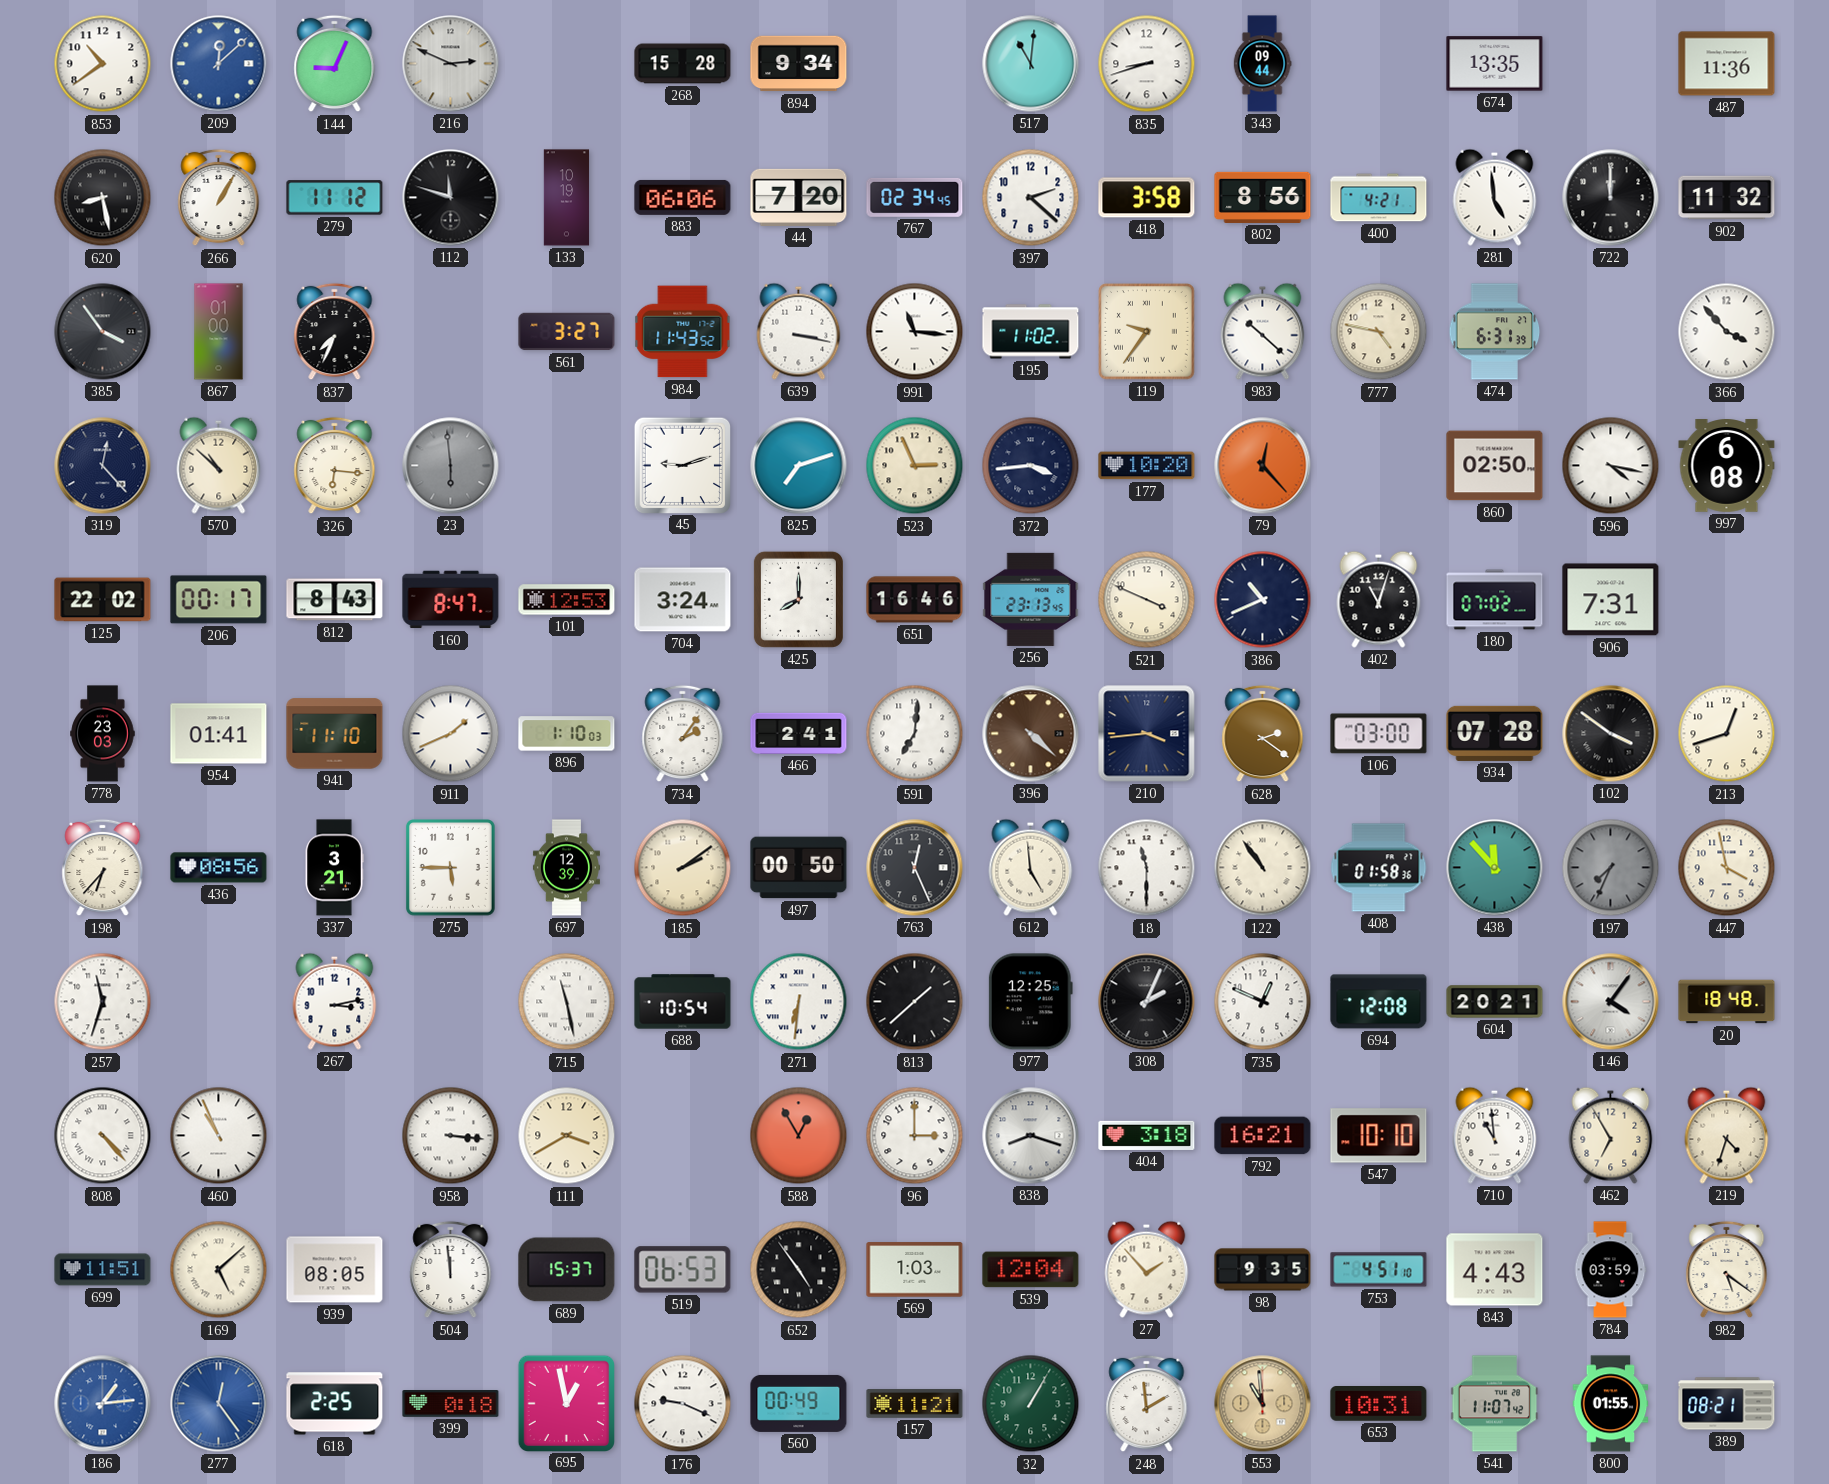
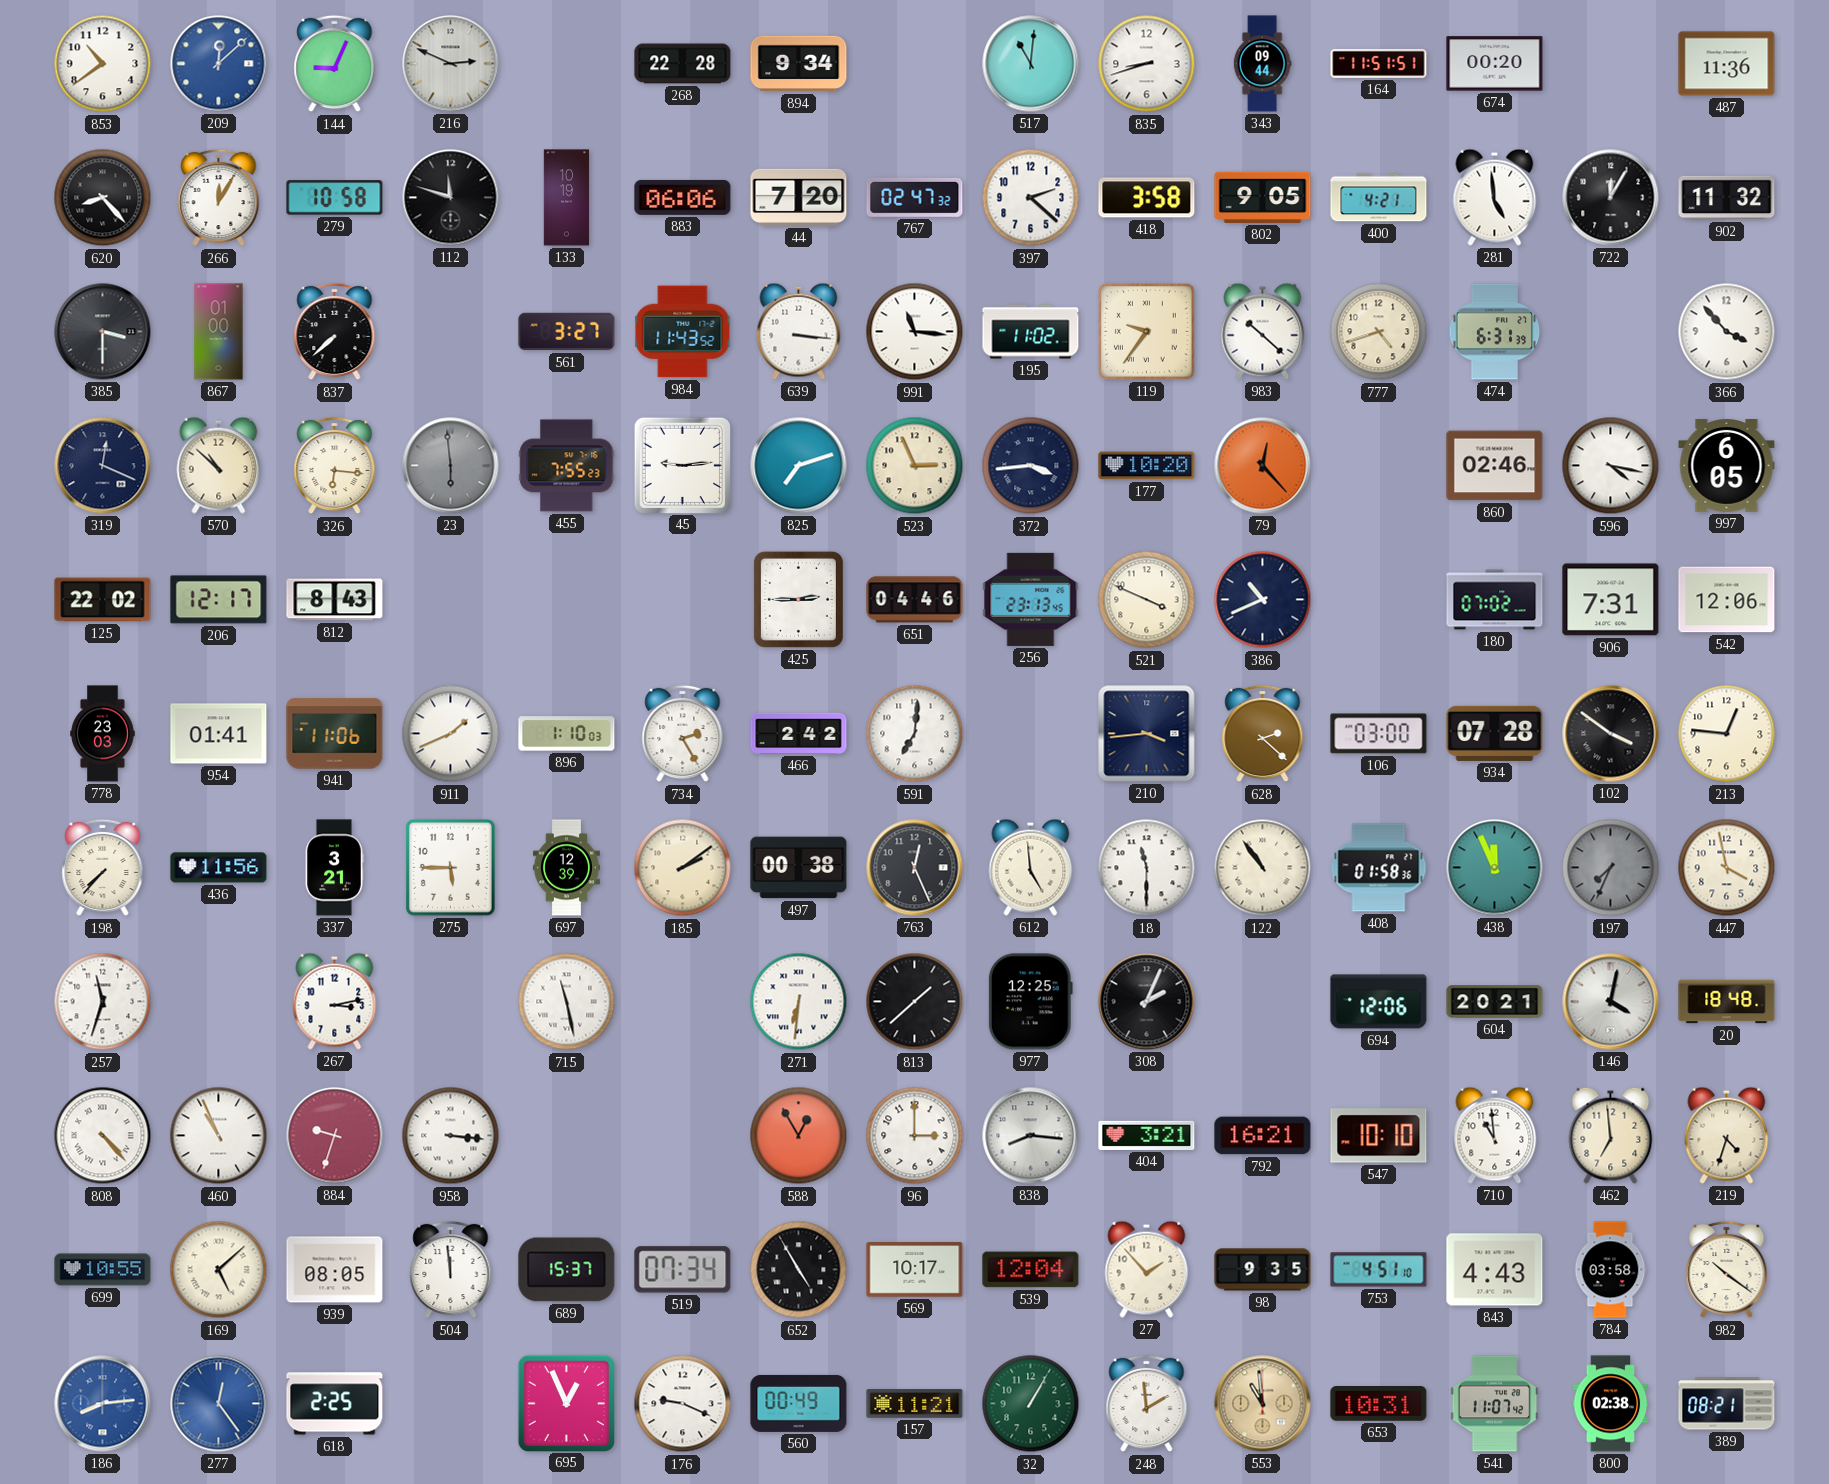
268: 15:28 -> 22:28
164: none -> 11:51
674: 13:35 -> 00:20
620: 8:28 -> 8:23
266: 1:05 -> 12:05
279: 11:12 -> 10:58
767: 02:34 -> 02:47
802: 8:56 -> 9:05
722: 12:00 -> 12:05
385: 3:54 -> 3:30
837: 7:34 -> 7:38
639: 3:17 -> 3:16
777: 4:47 -> 4:42
319: 12:23 -> 12:19
455: none -> 7:55
45: 9:12 -> 9:14
860: 02:50 -> 02:46
997: 6:08 -> 6:05
206: 00:17 -> 12:17
160: 8:47 -> none
101: 12:53 -> none
704: 3:24 -> none
425: 8:00 -> 2:45
651: 16:46 -> 04:46
402: 11:03 -> none
542: none -> 12:06
941: 11:10 -> 11:06
734: 2:06 -> 2:25
466: 2:41 -> 2:42
396: 4:22 -> none
628: 2:21 -> 2:22
213: 12:42 -> 12:46
198: 6:37 -> 7:37
436: 08:56 -> 11:56
497: 00:50 -> 00:38
438: 11:53 -> 11:56
688: 10:54 -> none
735: 12:49 -> none
694: 12:08 -> 12:06
146: 4:06 -> 4:02
884: none -> 9:33
111: 3:40 -> none
838: 8:18 -> 8:16
404: 3:18 -> 3:21
462: 6:55 -> 6:59
699: 11:51 -> 10:55
519: 06:53 -> 07:34
652: 4:54 -> 4:55
569: 1:03 -> 10:17
784: 03:59 -> 03:58
982: 5:21 -> 10:21
186: 1:14 -> 8:14
399: 0:18 -> none
695: 12:58 -> 12:56
800: 01:55 -> 02:38
